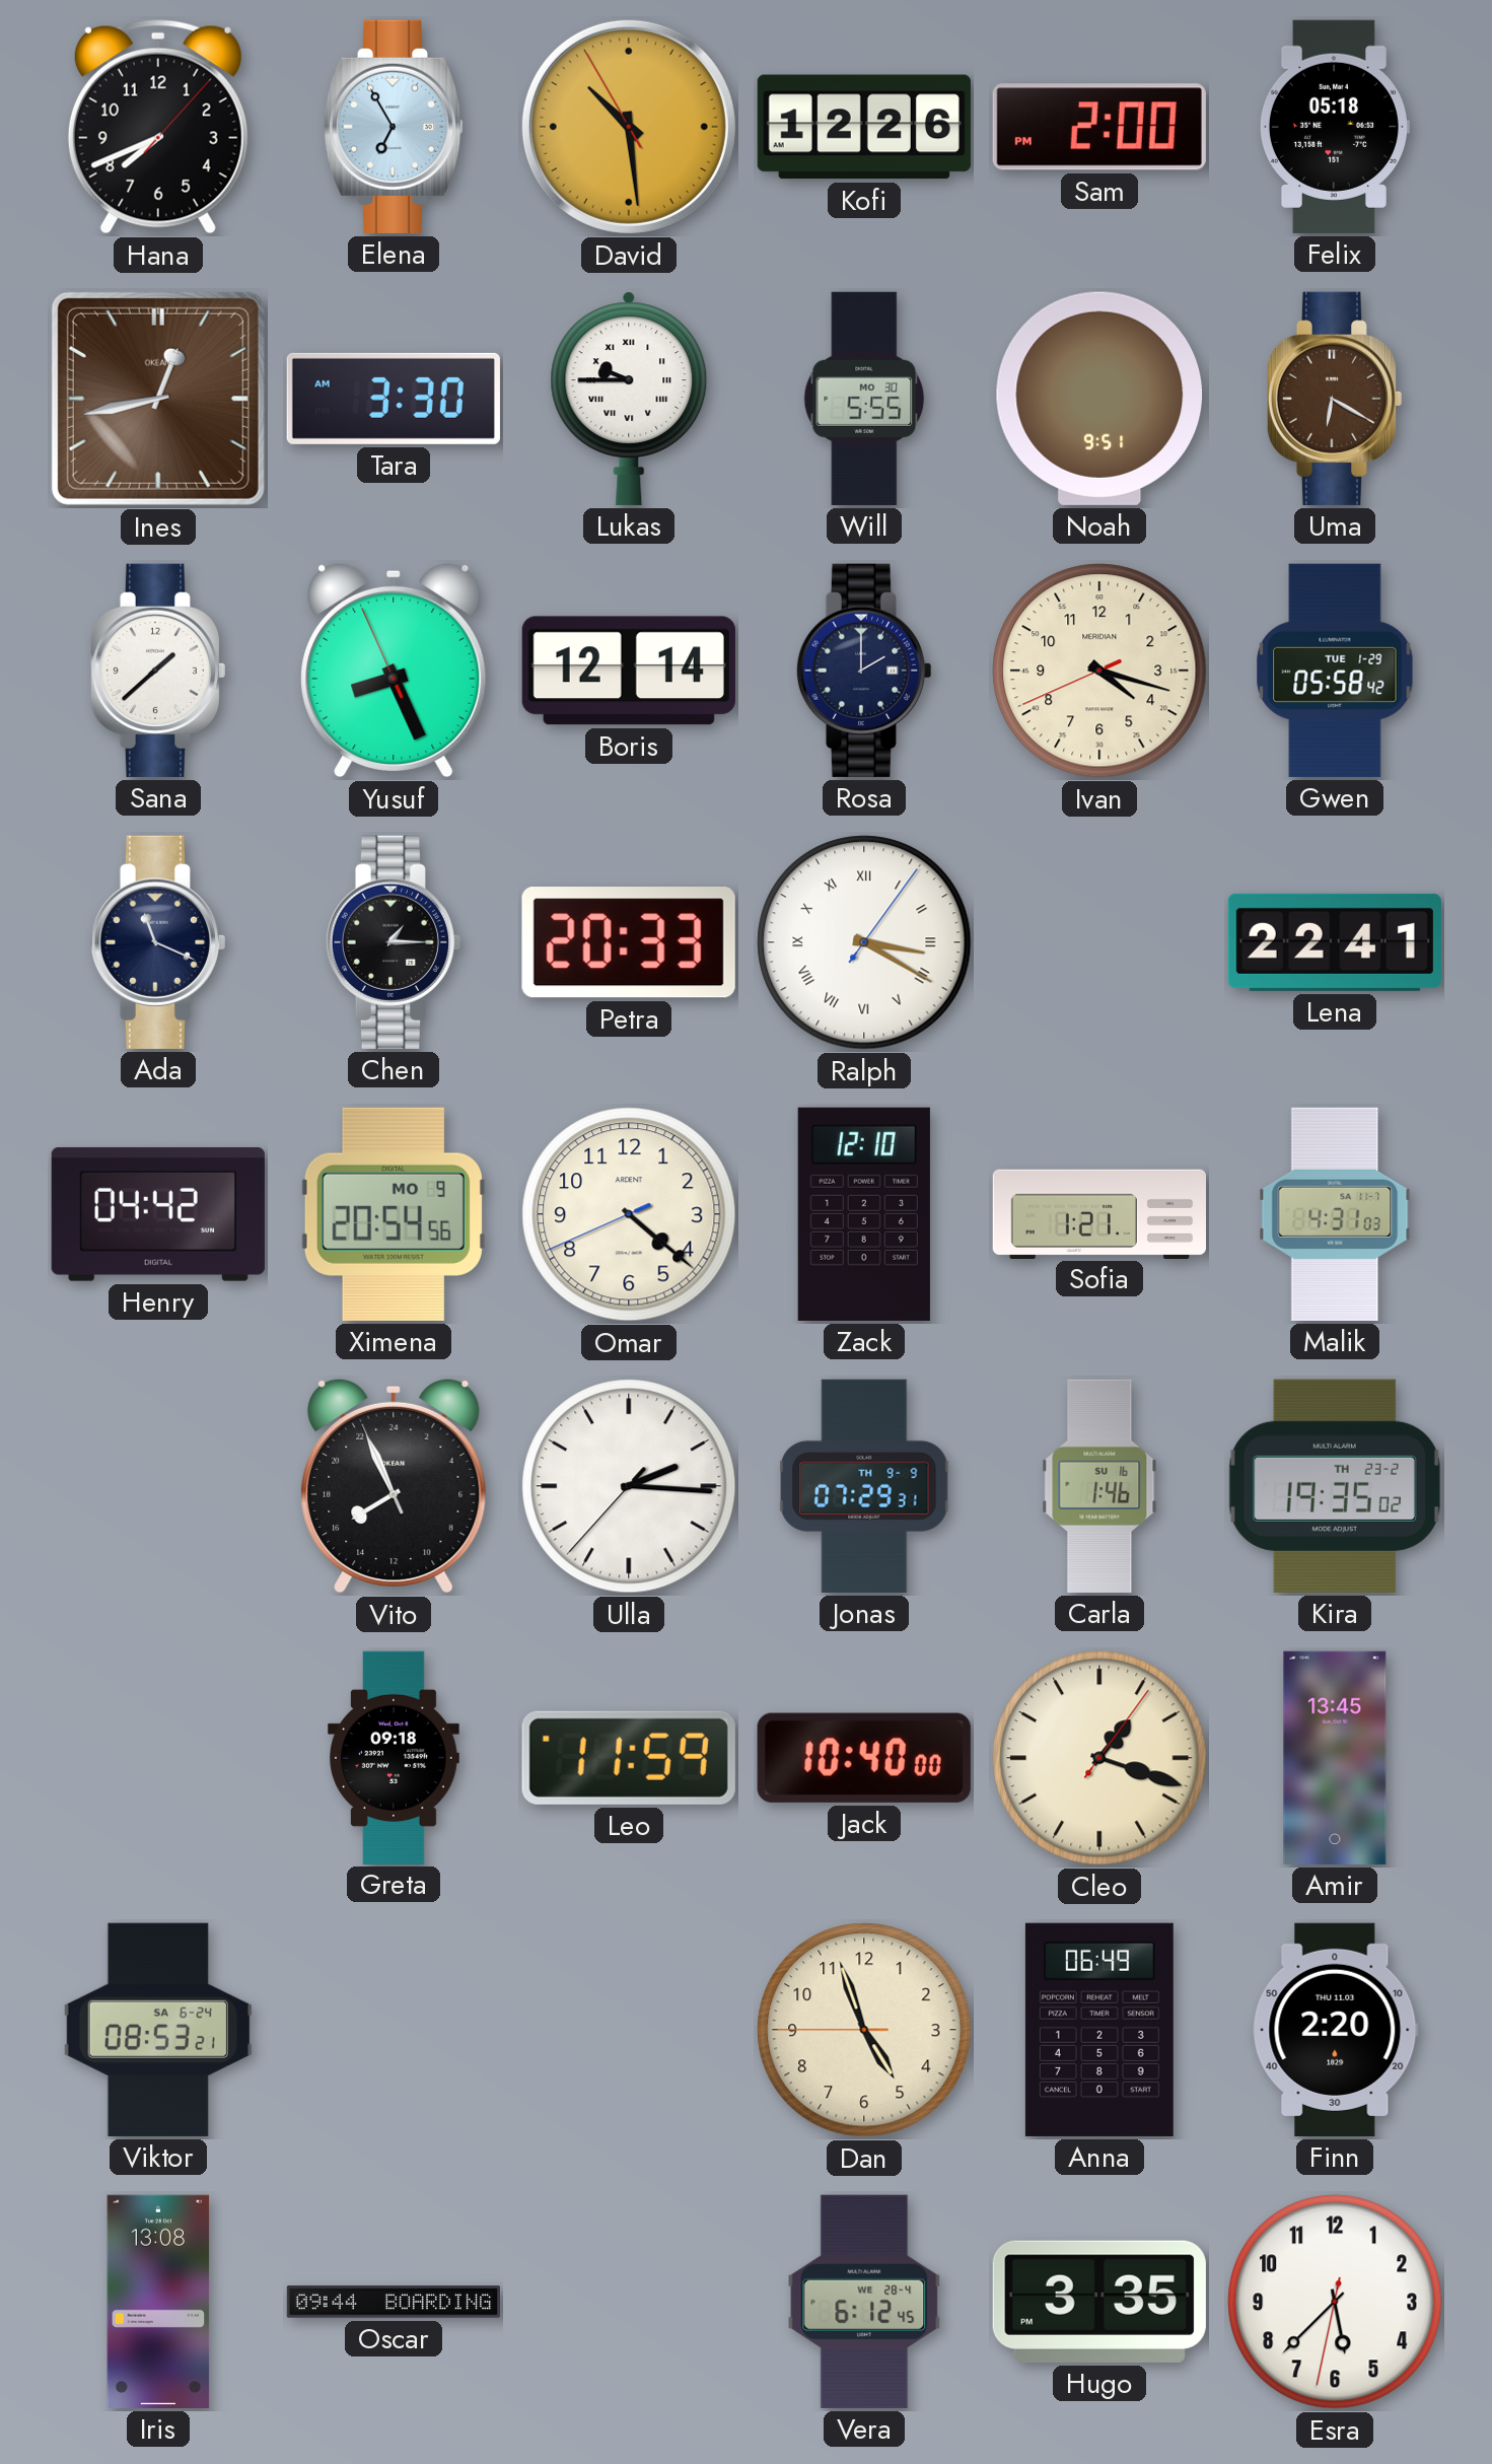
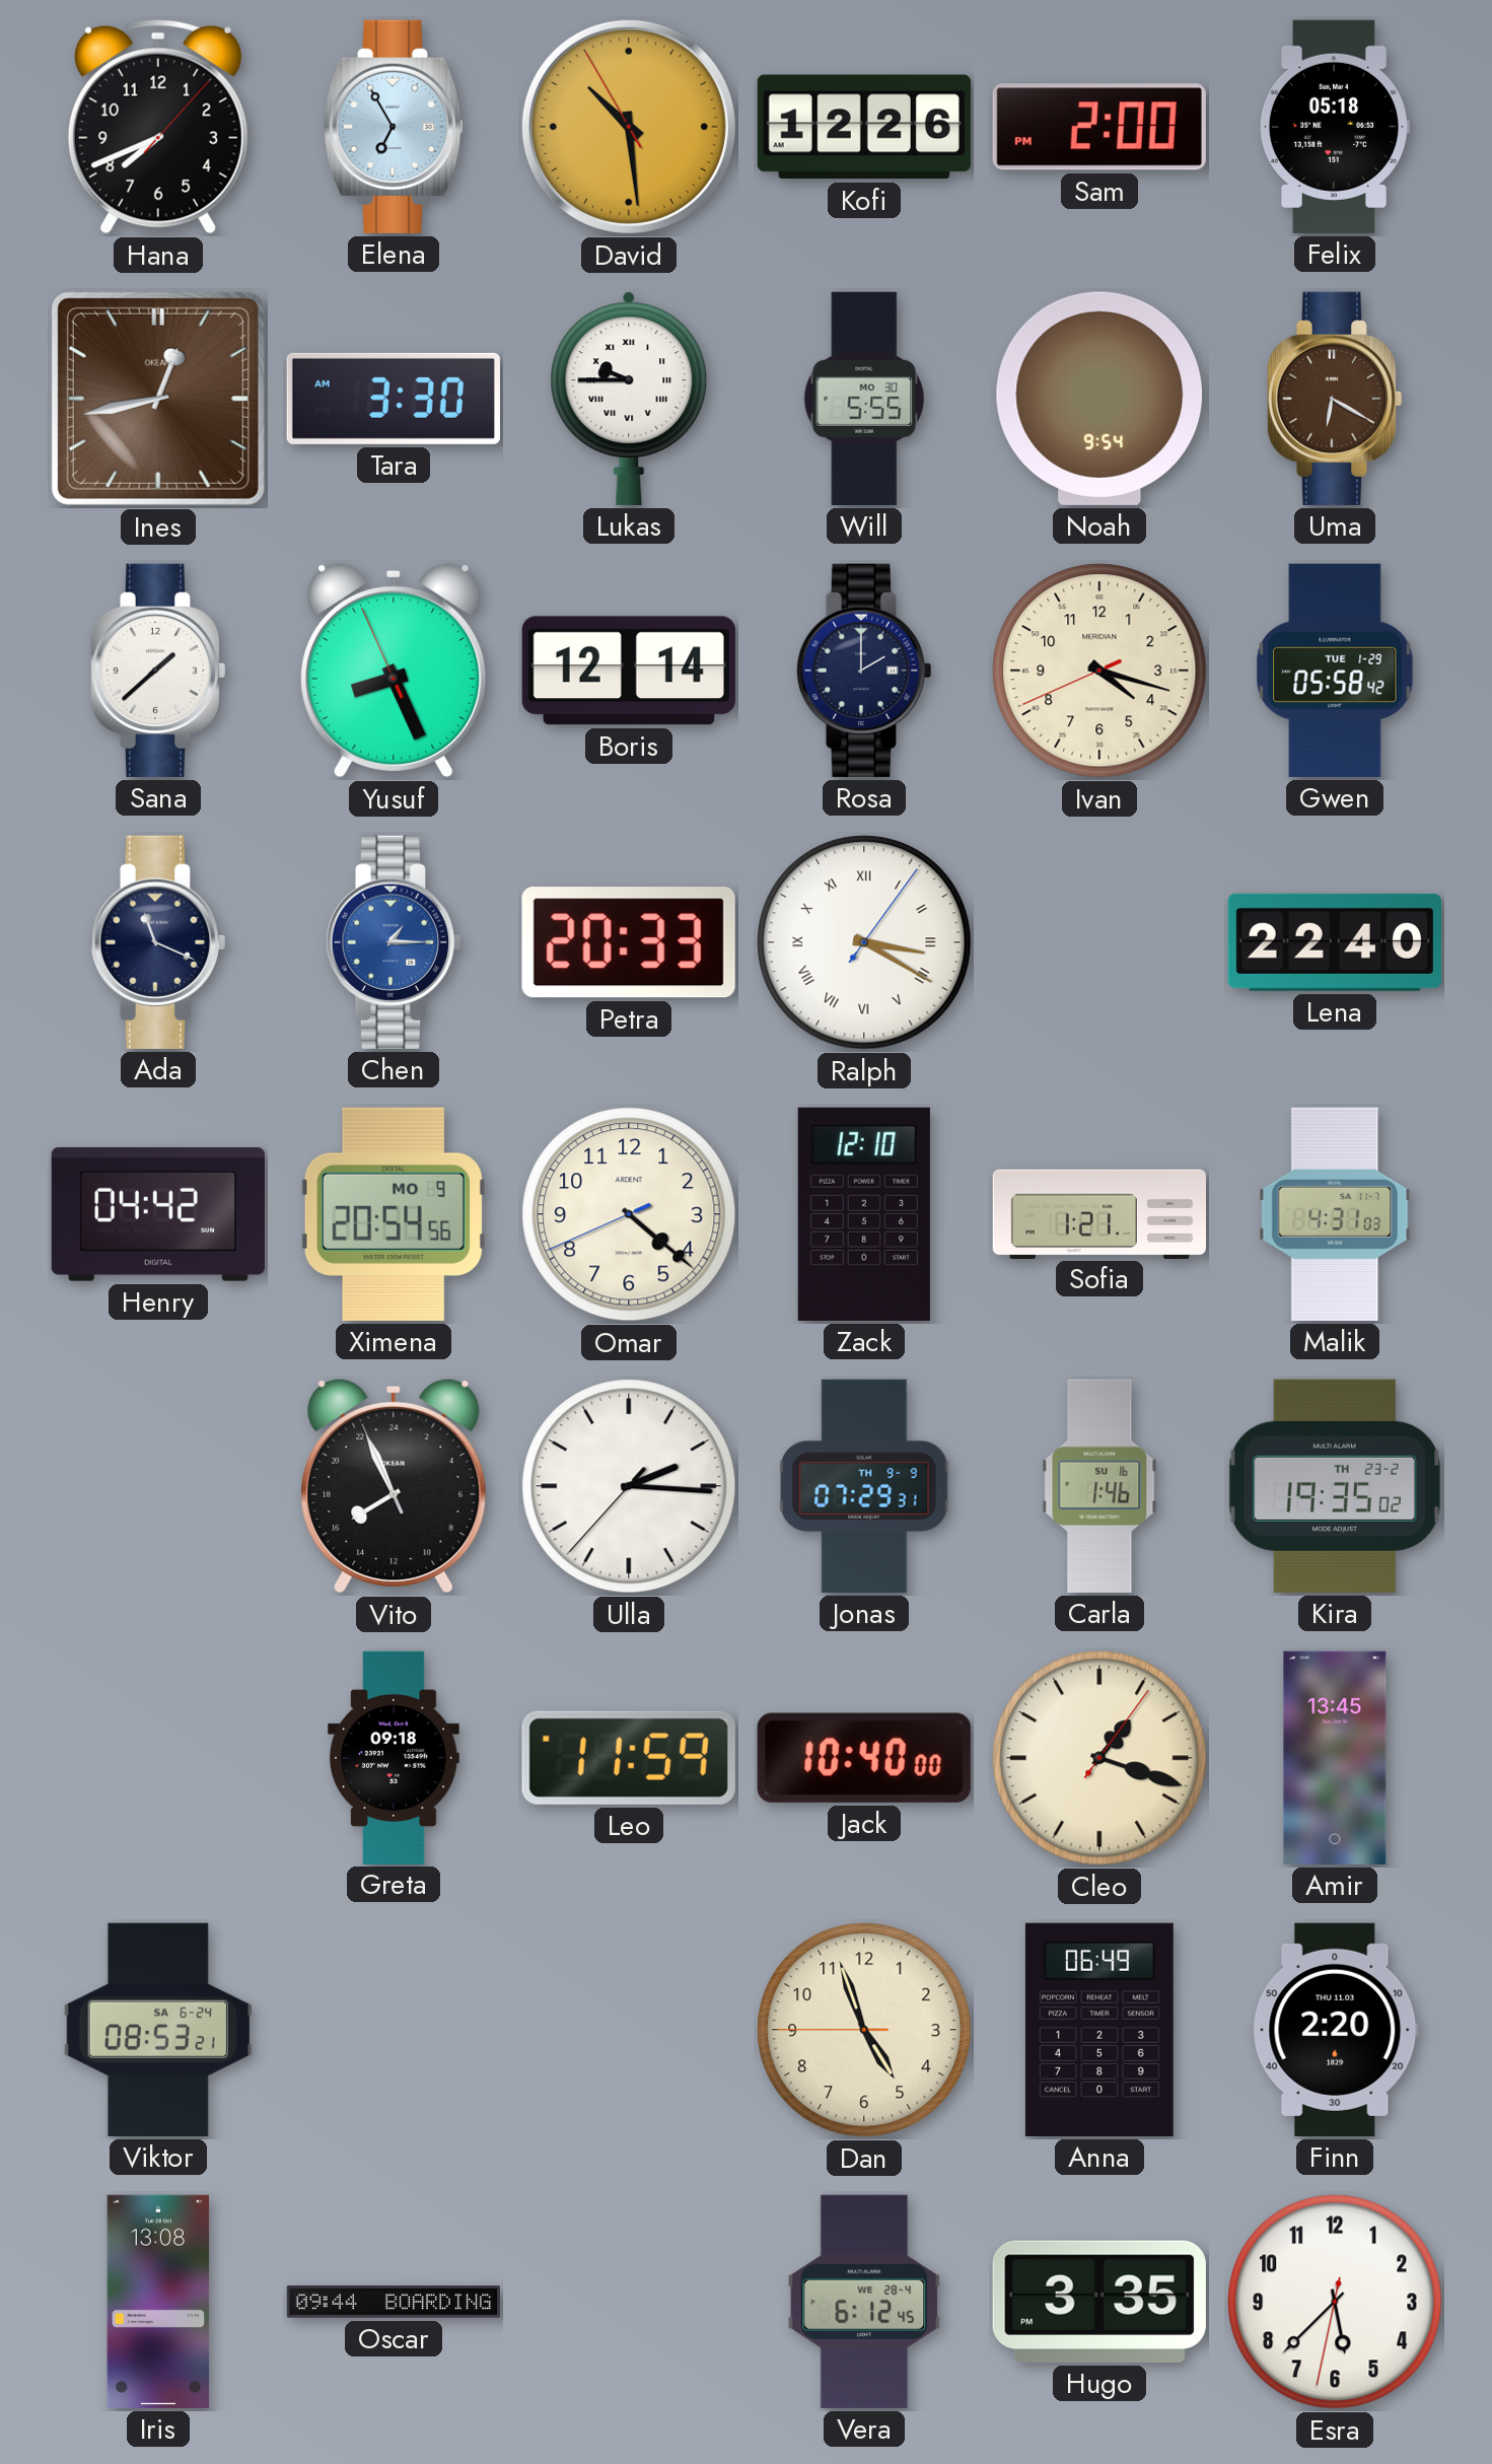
Noah: 9:51 -> 9:54
Chen dial: black -> blue
Lena: 22:41 -> 22:40
